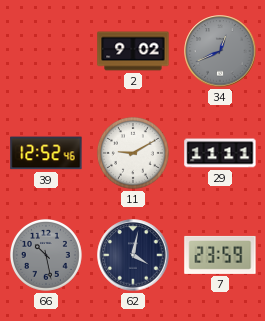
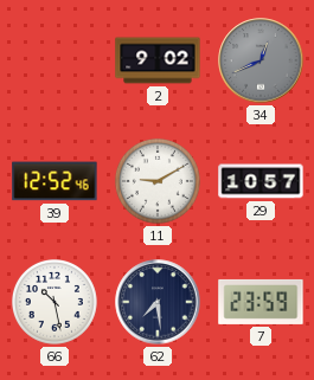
29: 11:11 -> 10:57
66 dial: grey -> white
62: 4:02 -> 7:29
